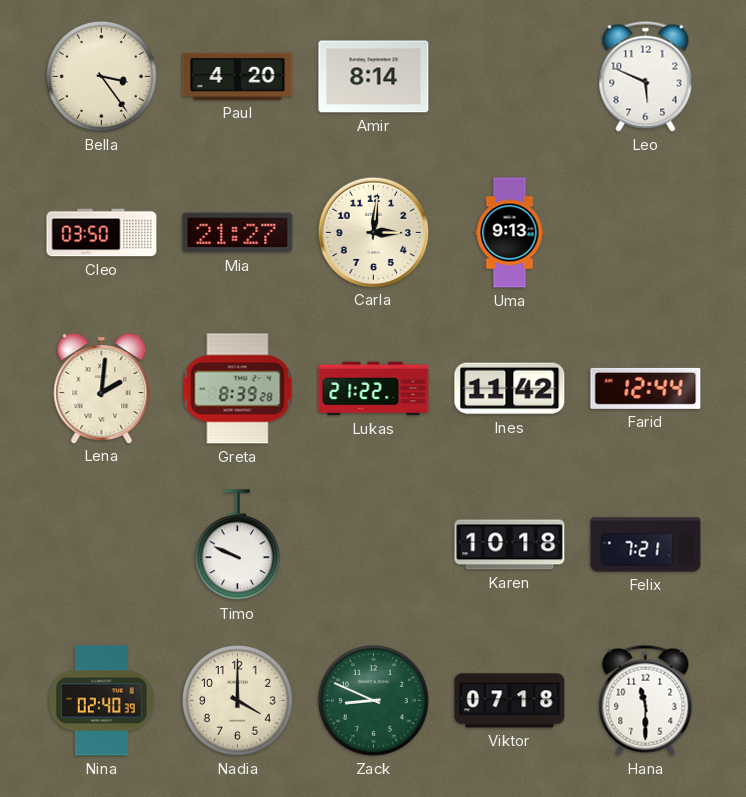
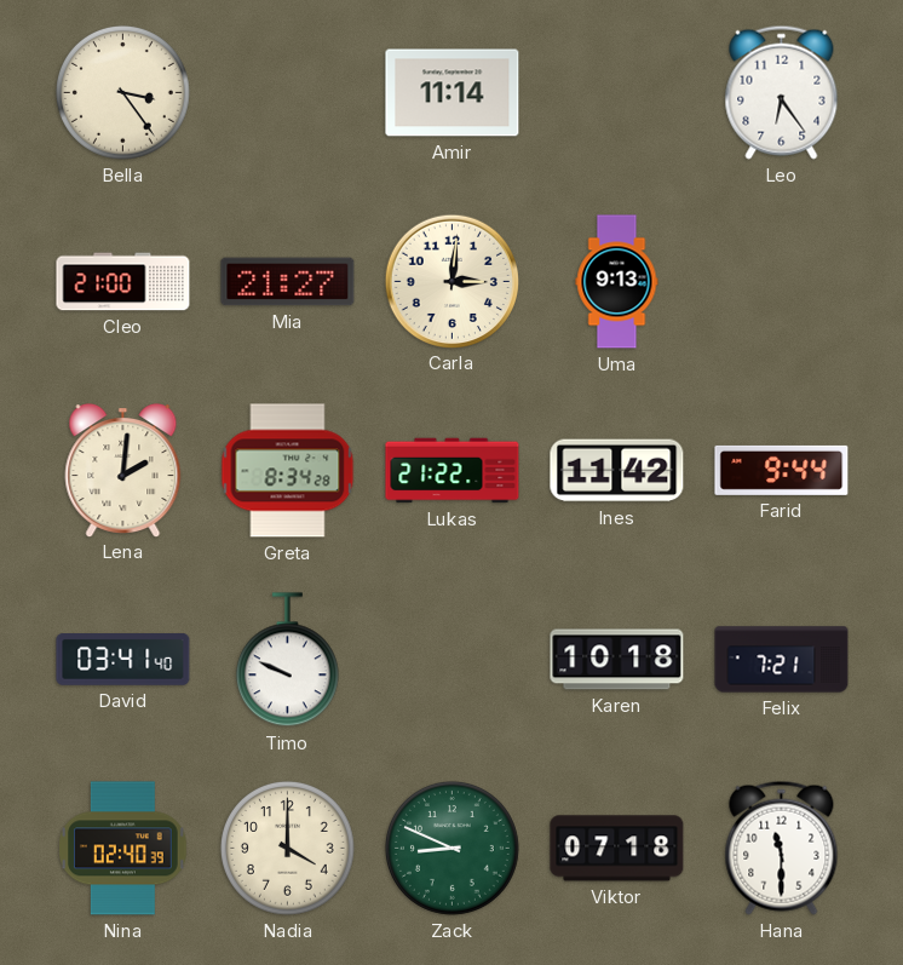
Paul: 4:20 -> none
Amir: 8:14 -> 11:14
Leo: 5:49 -> 6:24
Cleo: 03:50 -> 21:00
Greta: 8:39 -> 8:34
Farid: 12:44 -> 9:44
David: none -> 03:41
